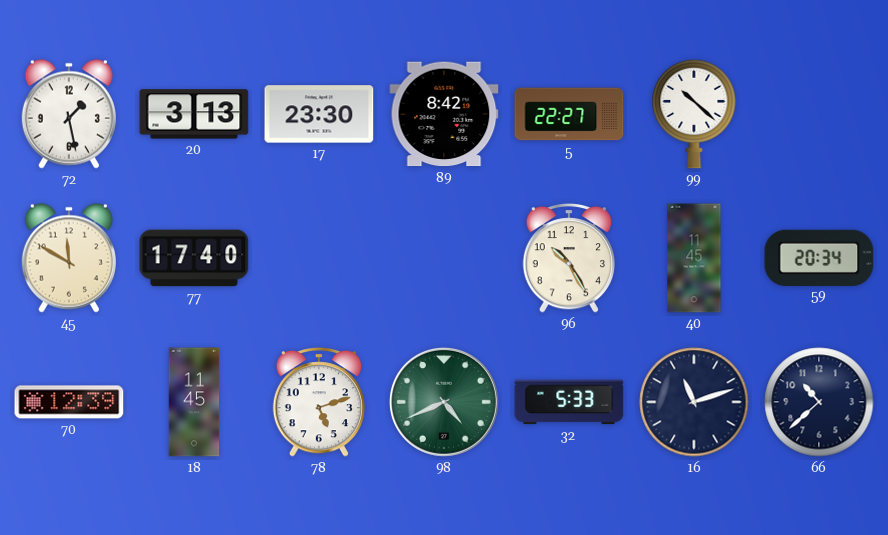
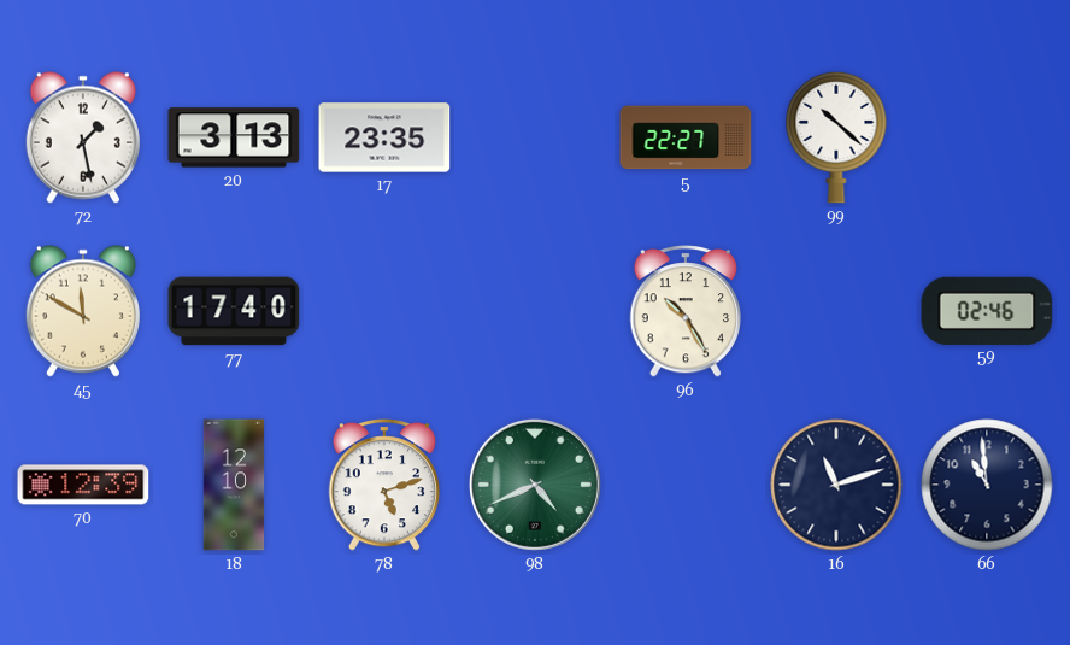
17: 23:30 -> 23:35
89: 8:42 -> none
40: 11:45 -> none
59: 20:34 -> 02:46
18: 11:45 -> 12:10
32: 5:33 -> none
66: 10:38 -> 10:59
